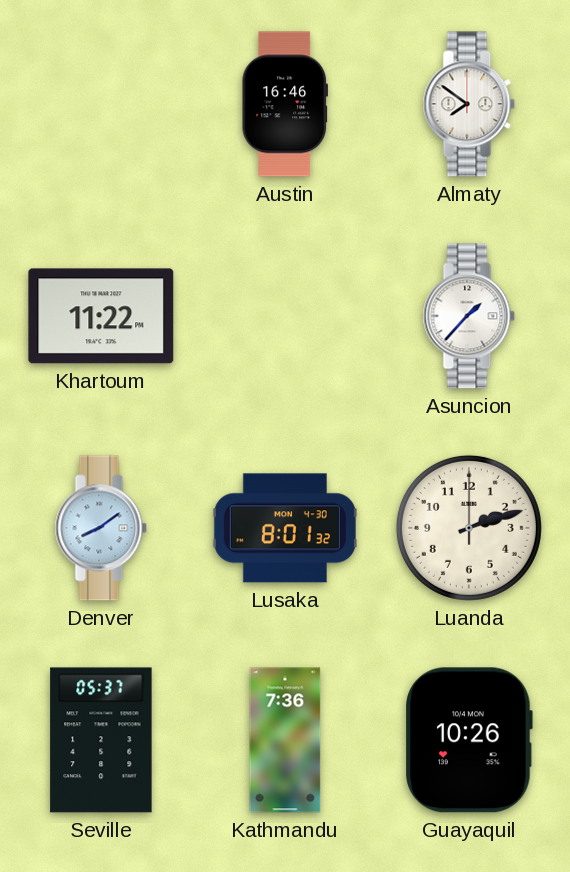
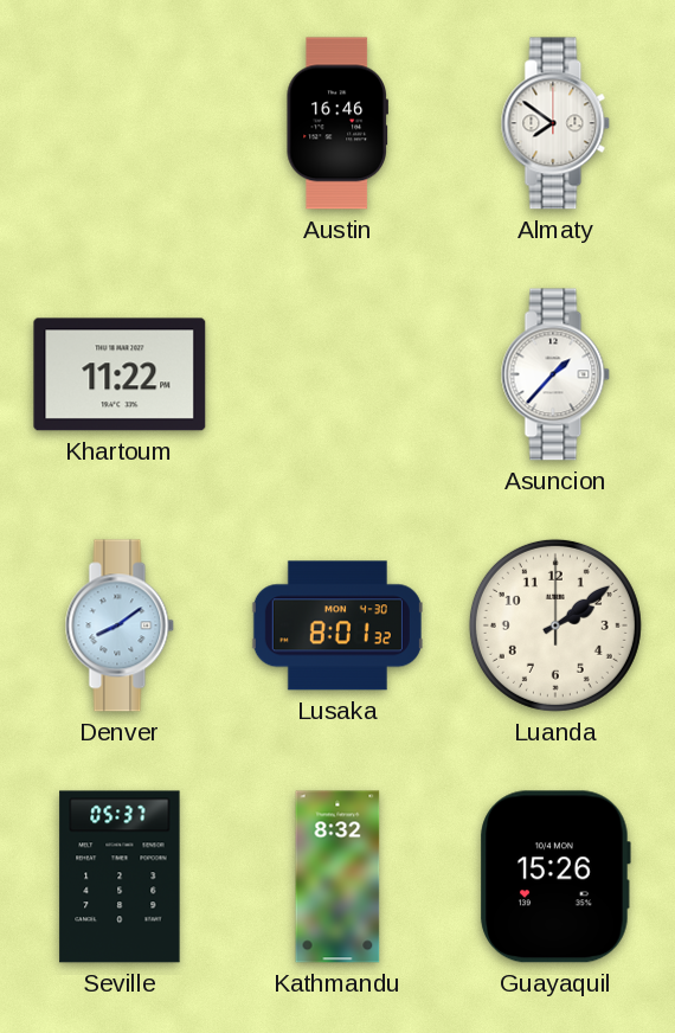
Luanda: 2:12 -> 2:09
Kathmandu: 7:36 -> 8:32
Guayaquil: 10:26 -> 15:26
